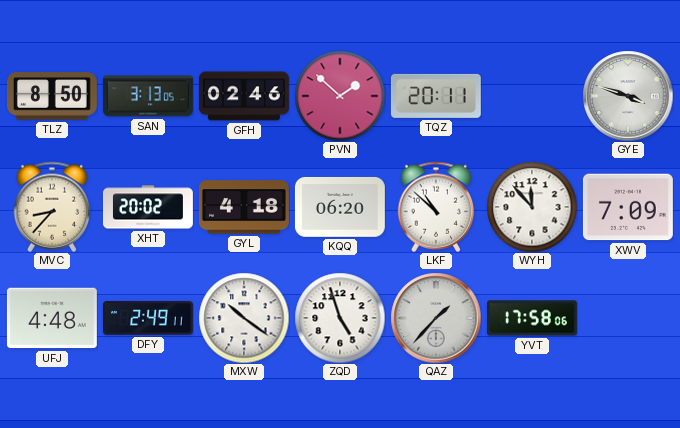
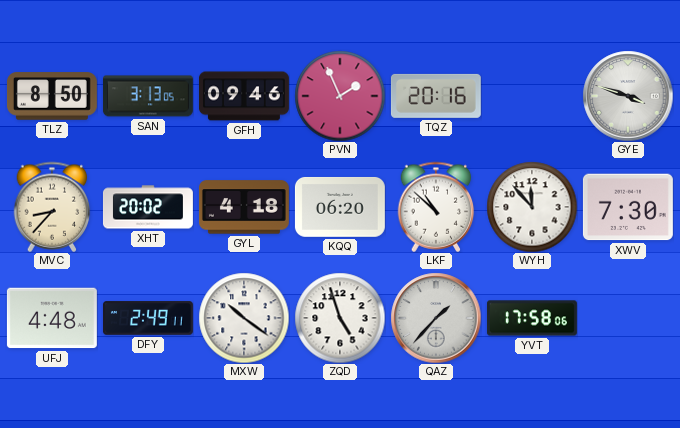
GFH: 02:46 -> 09:46
PVN: 1:52 -> 1:56
TQZ: 20:11 -> 20:16
XWV: 7:09 -> 7:30
